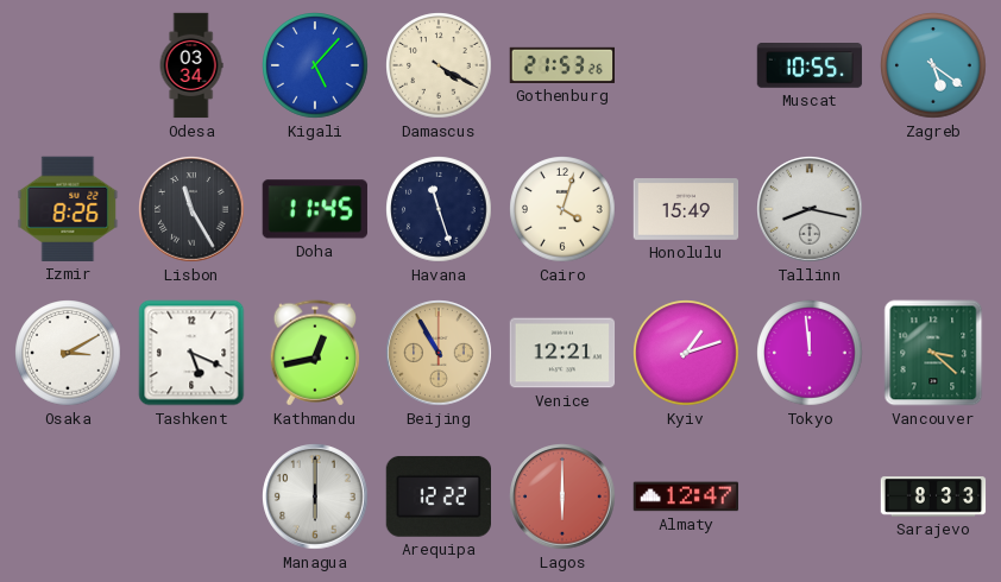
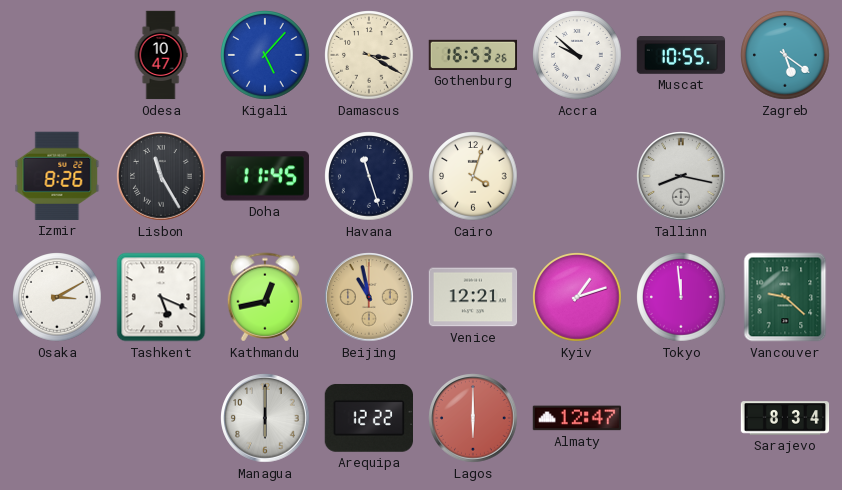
Odesa: 03:34 -> 10:47
Damascus: 4:20 -> 3:20
Gothenburg: 21:53 -> 16:53
Accra: none -> 9:52
Honolulu: 15:49 -> none
Beijing: 10:55 -> 10:58
Vancouver: 3:22 -> 9:22
Sarajevo: 8:33 -> 8:34
